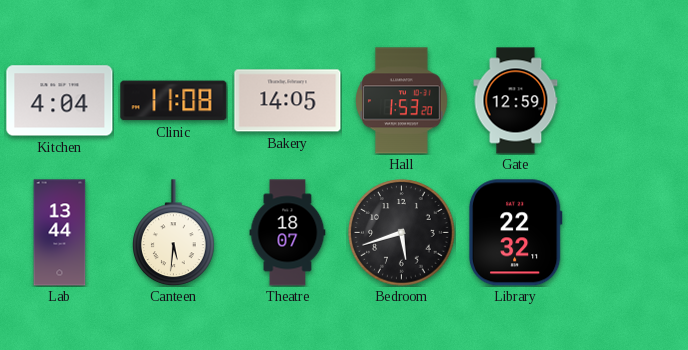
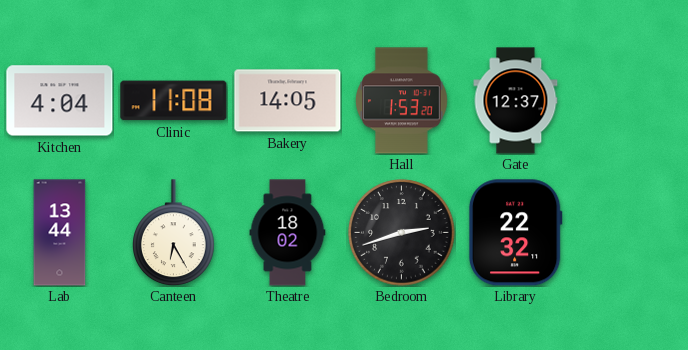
Gate: 12:59 -> 12:37
Canteen: 5:31 -> 6:25
Theatre: 18:07 -> 18:02
Bedroom: 5:42 -> 2:42
